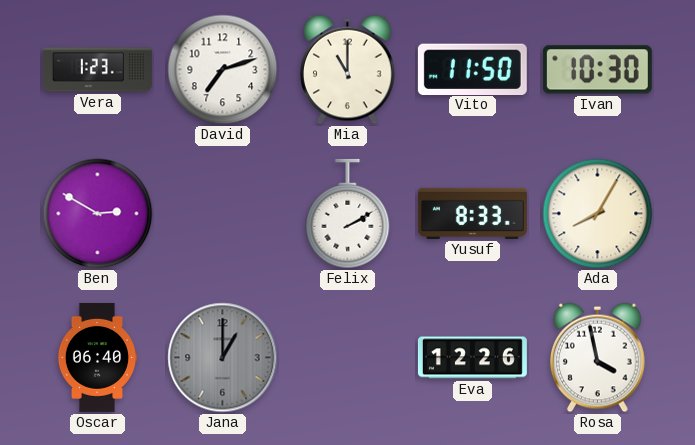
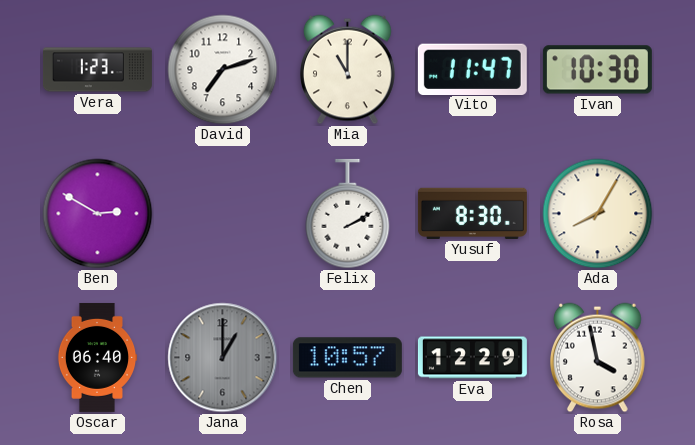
Vito: 11:50 -> 11:47
Yusuf: 8:33 -> 8:30
Chen: none -> 10:57
Eva: 12:26 -> 12:29
